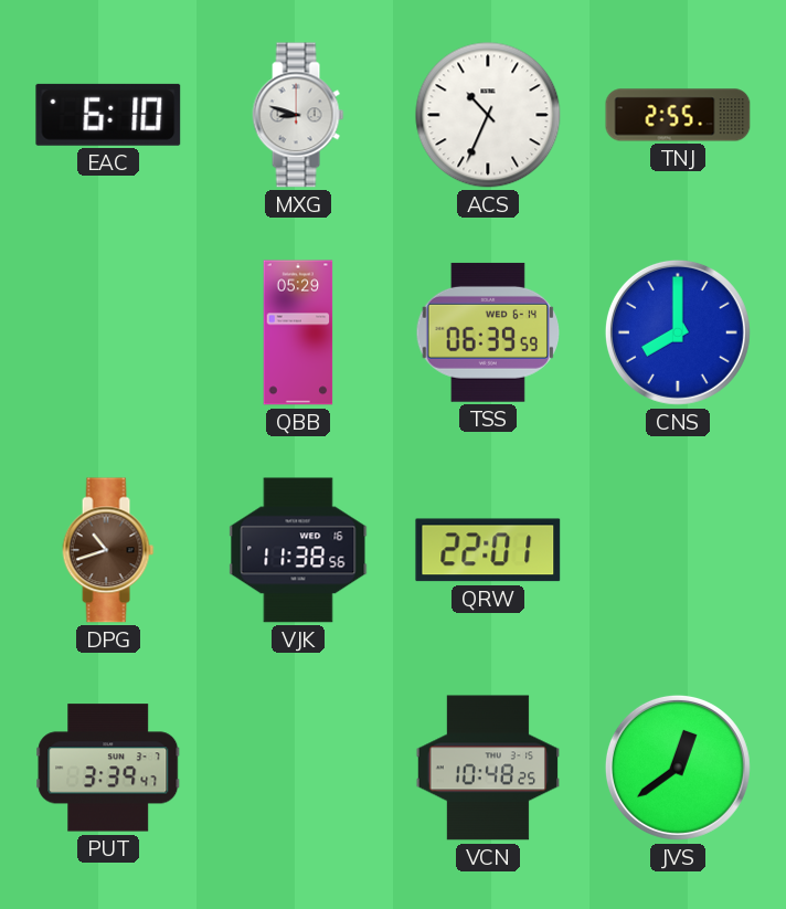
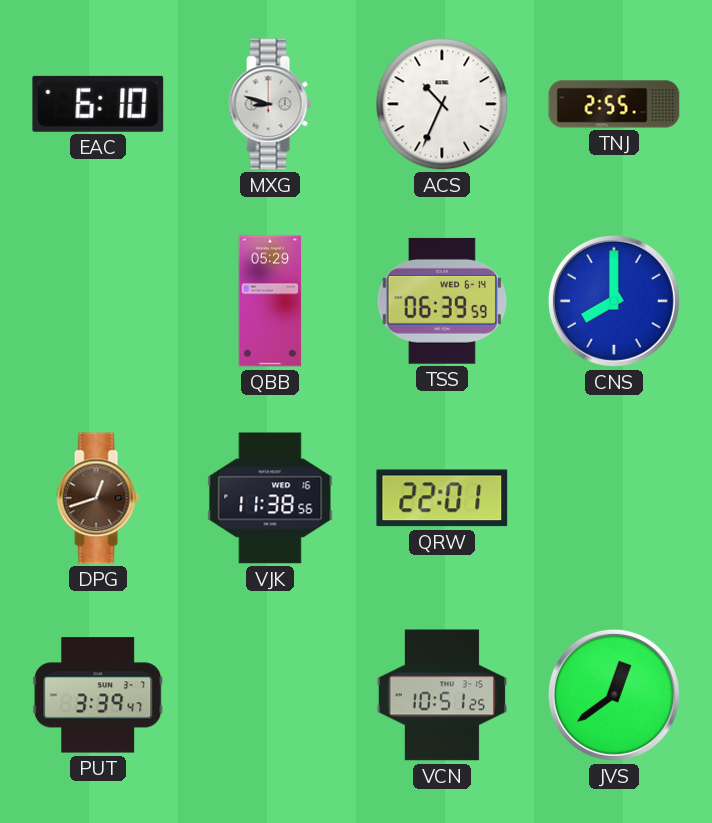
DPG: 10:42 -> 12:42
VCN: 10:48 -> 10:51
